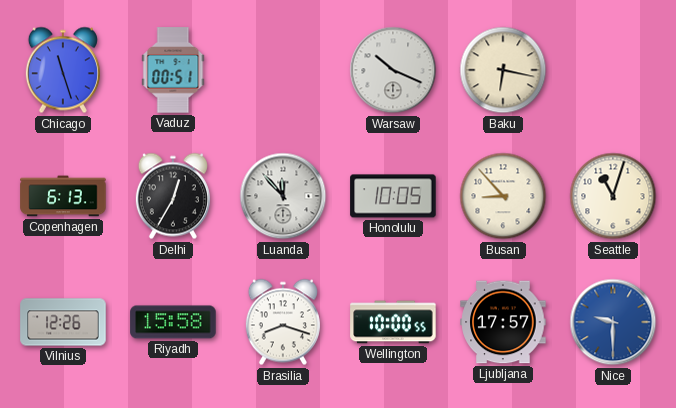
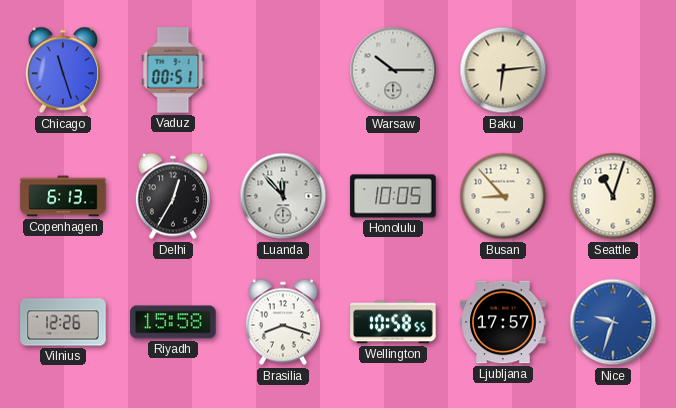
Warsaw: 10:19 -> 10:15
Baku: 6:17 -> 6:14
Wellington: 10:00 -> 10:58
Nice: 9:30 -> 9:33
